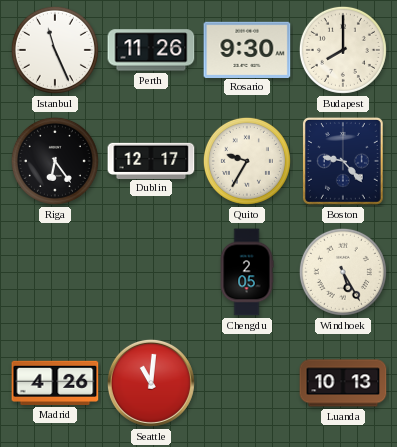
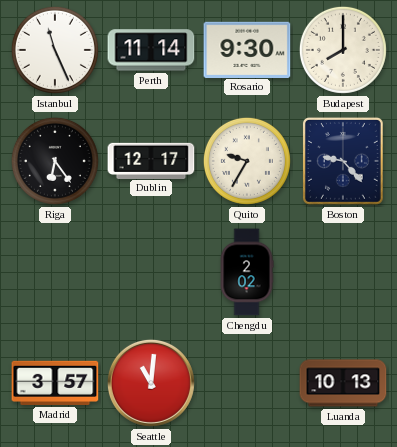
Perth: 11:26 -> 11:14
Chengdu: 2:05 -> 2:02
Windhoek: 5:25 -> none
Madrid: 4:26 -> 3:57
